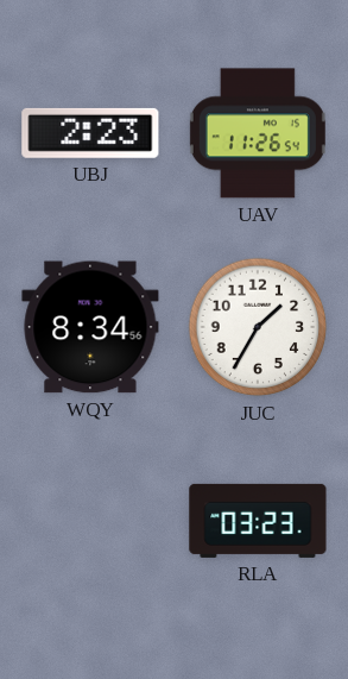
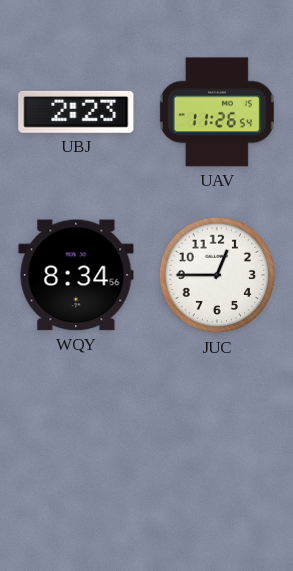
JUC: 1:35 -> 12:45
RLA: 03:23 -> none
